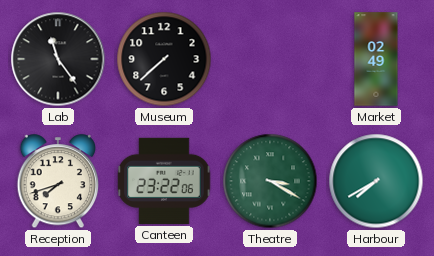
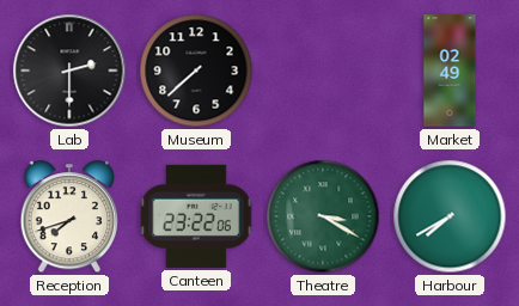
Lab: 11:24 -> 2:30
